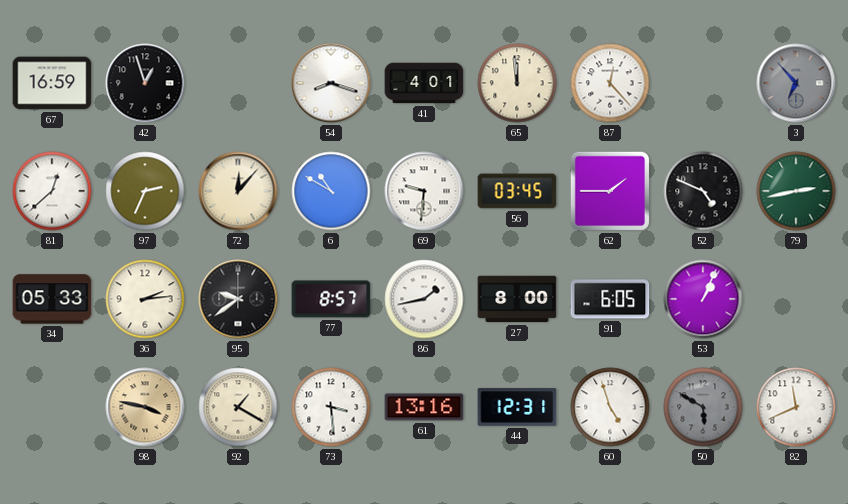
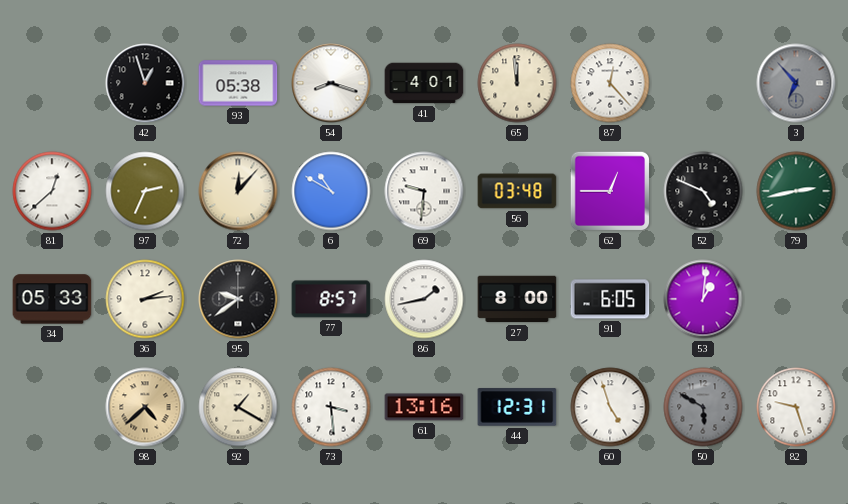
67: 16:59 -> none
93: none -> 05:38
56: 03:45 -> 03:48
62: 1:45 -> 12:45
53: 1:04 -> 1:01
98: 3:47 -> 4:38
82: 11:41 -> 9:27
